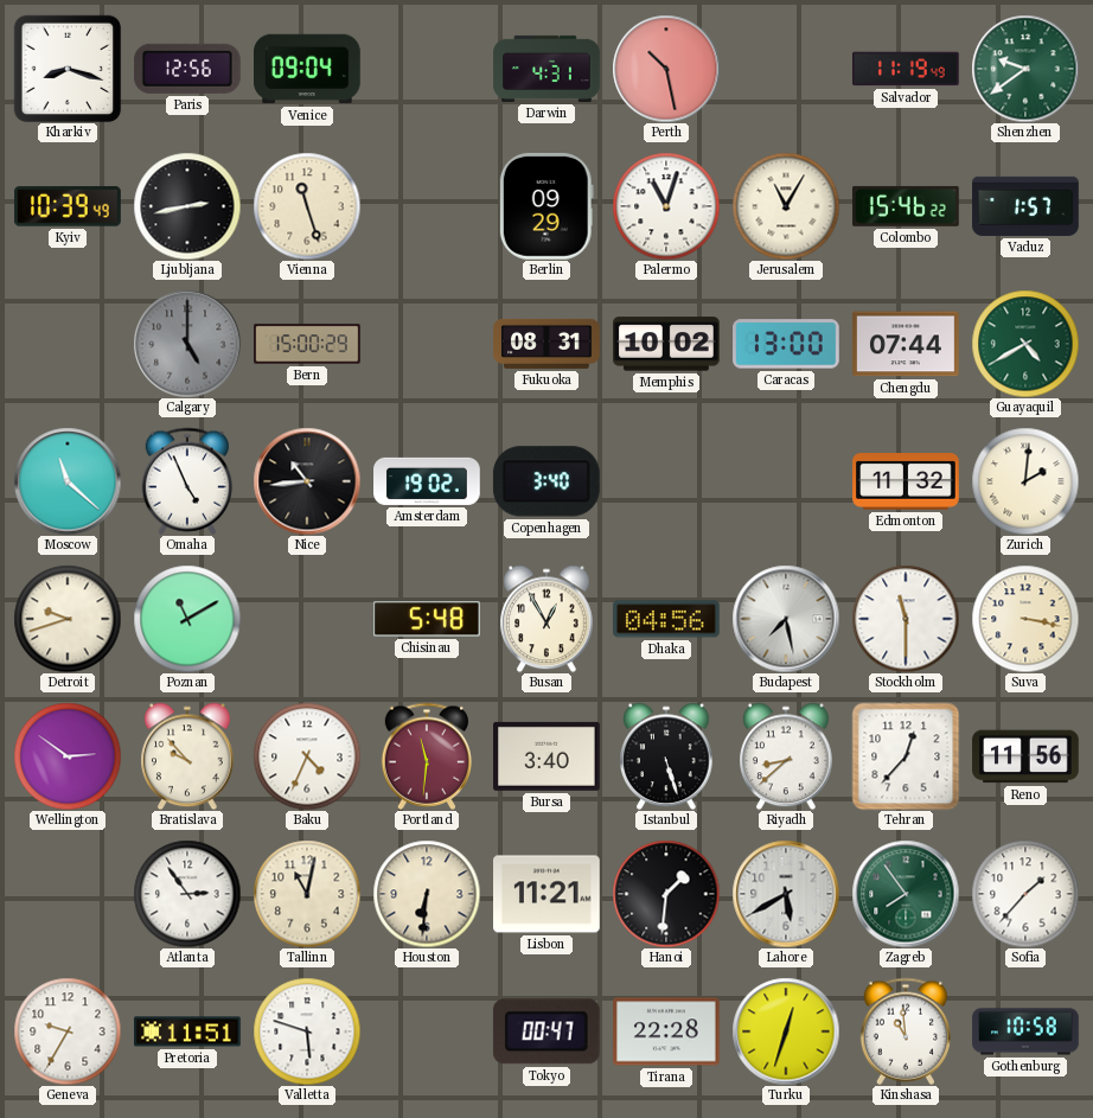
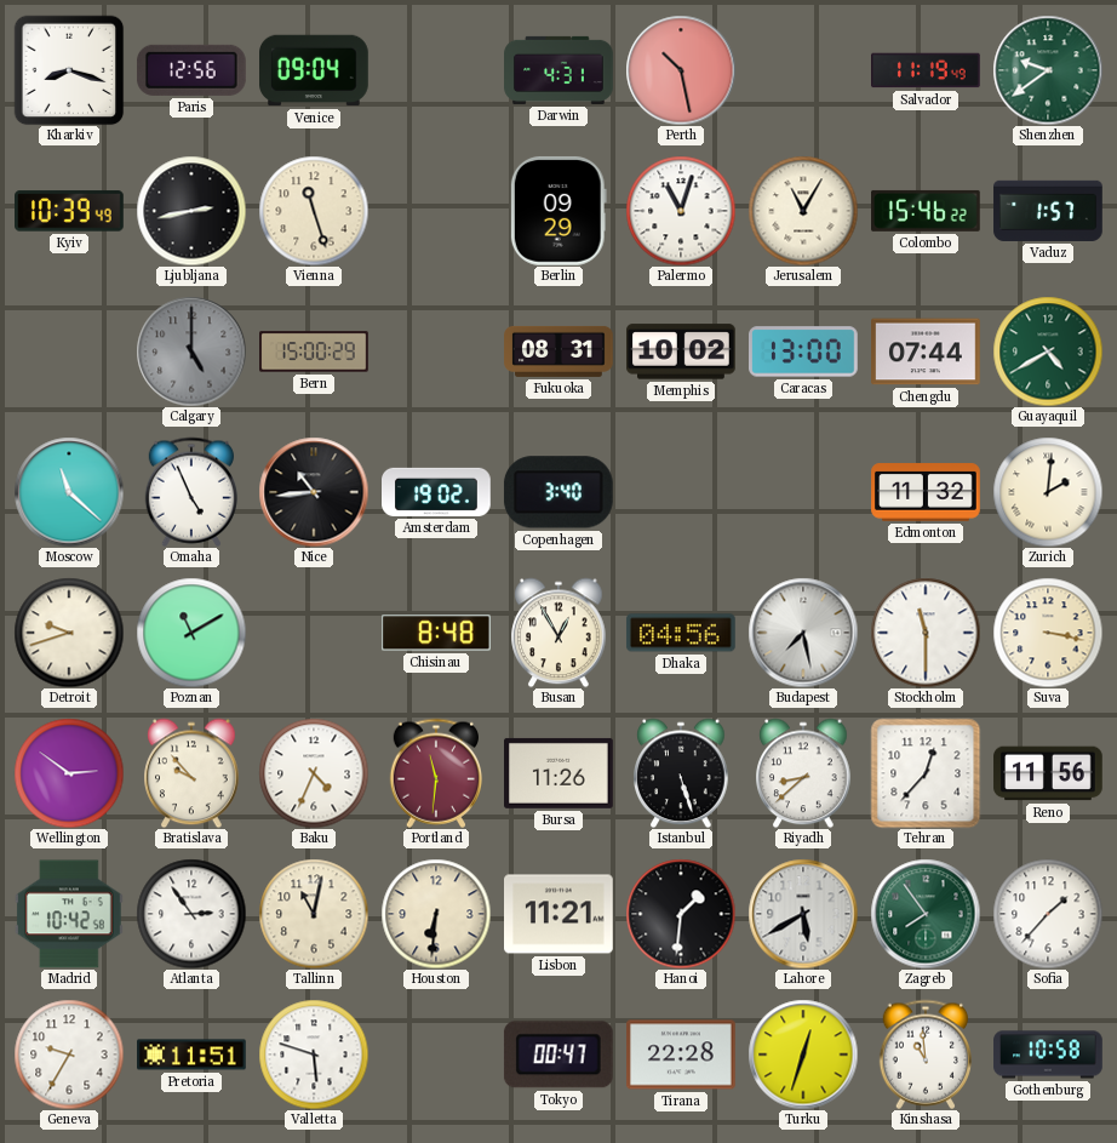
Chisinau: 5:48 -> 8:48
Bursa: 3:40 -> 11:26
Madrid: none -> 10:42
